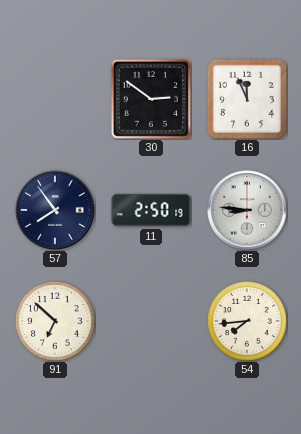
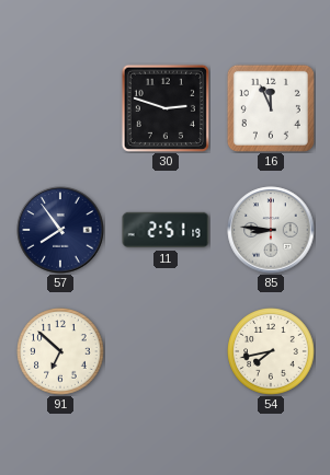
30: 2:51 -> 2:48
11: 2:50 -> 2:51
54: 7:44 -> 7:43
